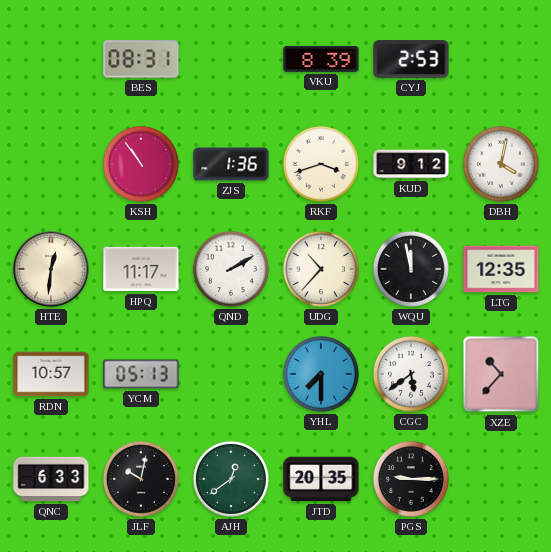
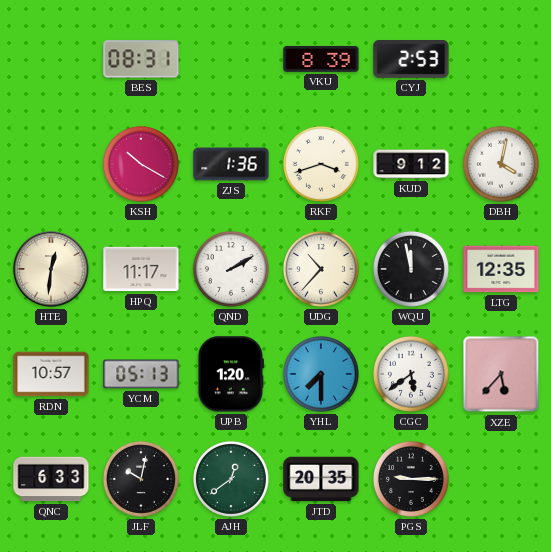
KSH: 10:54 -> 10:20
UPB: none -> 1:20
XZE: 10:37 -> 5:37
